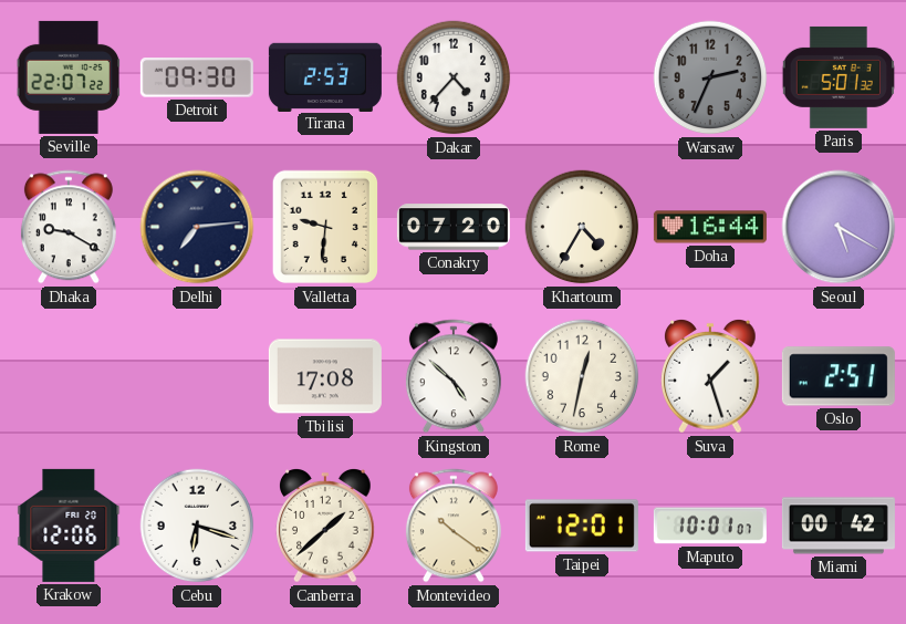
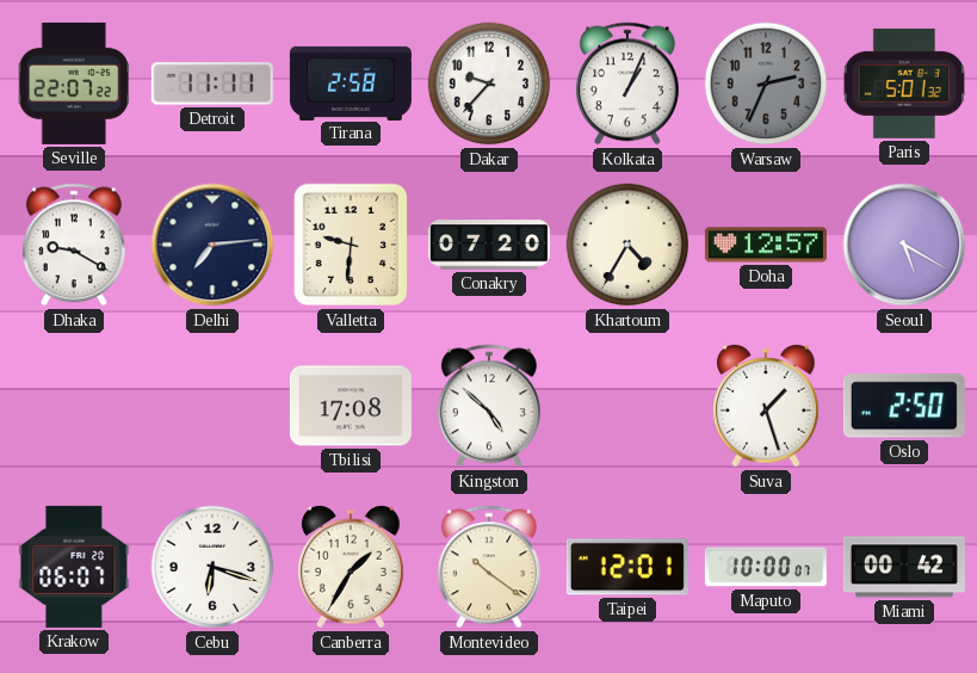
Detroit: 09:30 -> 11:11
Tirana: 2:53 -> 2:58
Dakar: 4:37 -> 9:37
Kolkata: none -> 1:04
Doha: 16:44 -> 12:57
Rome: 12:32 -> none
Oslo: 2:51 -> 2:50
Krakow: 12:06 -> 06:07
Canberra: 1:38 -> 1:35
Maputo: 10:01 -> 10:00
